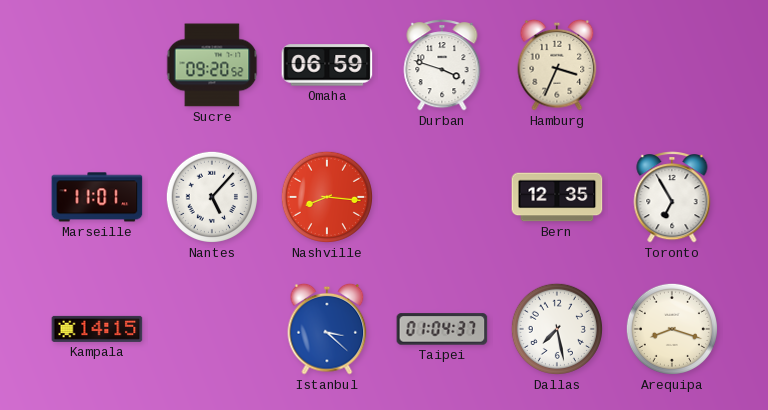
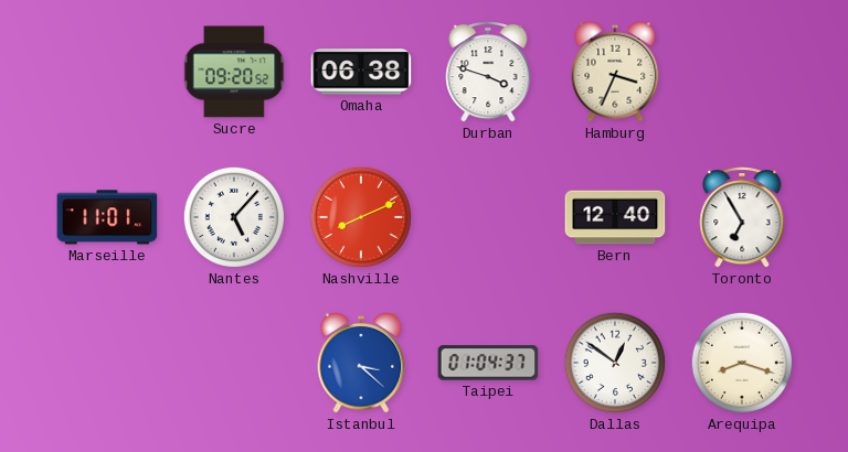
Omaha: 06:59 -> 06:38
Nashville: 8:16 -> 8:11
Bern: 12:35 -> 12:40
Kampala: 14:15 -> none
Dallas: 7:28 -> 12:51
